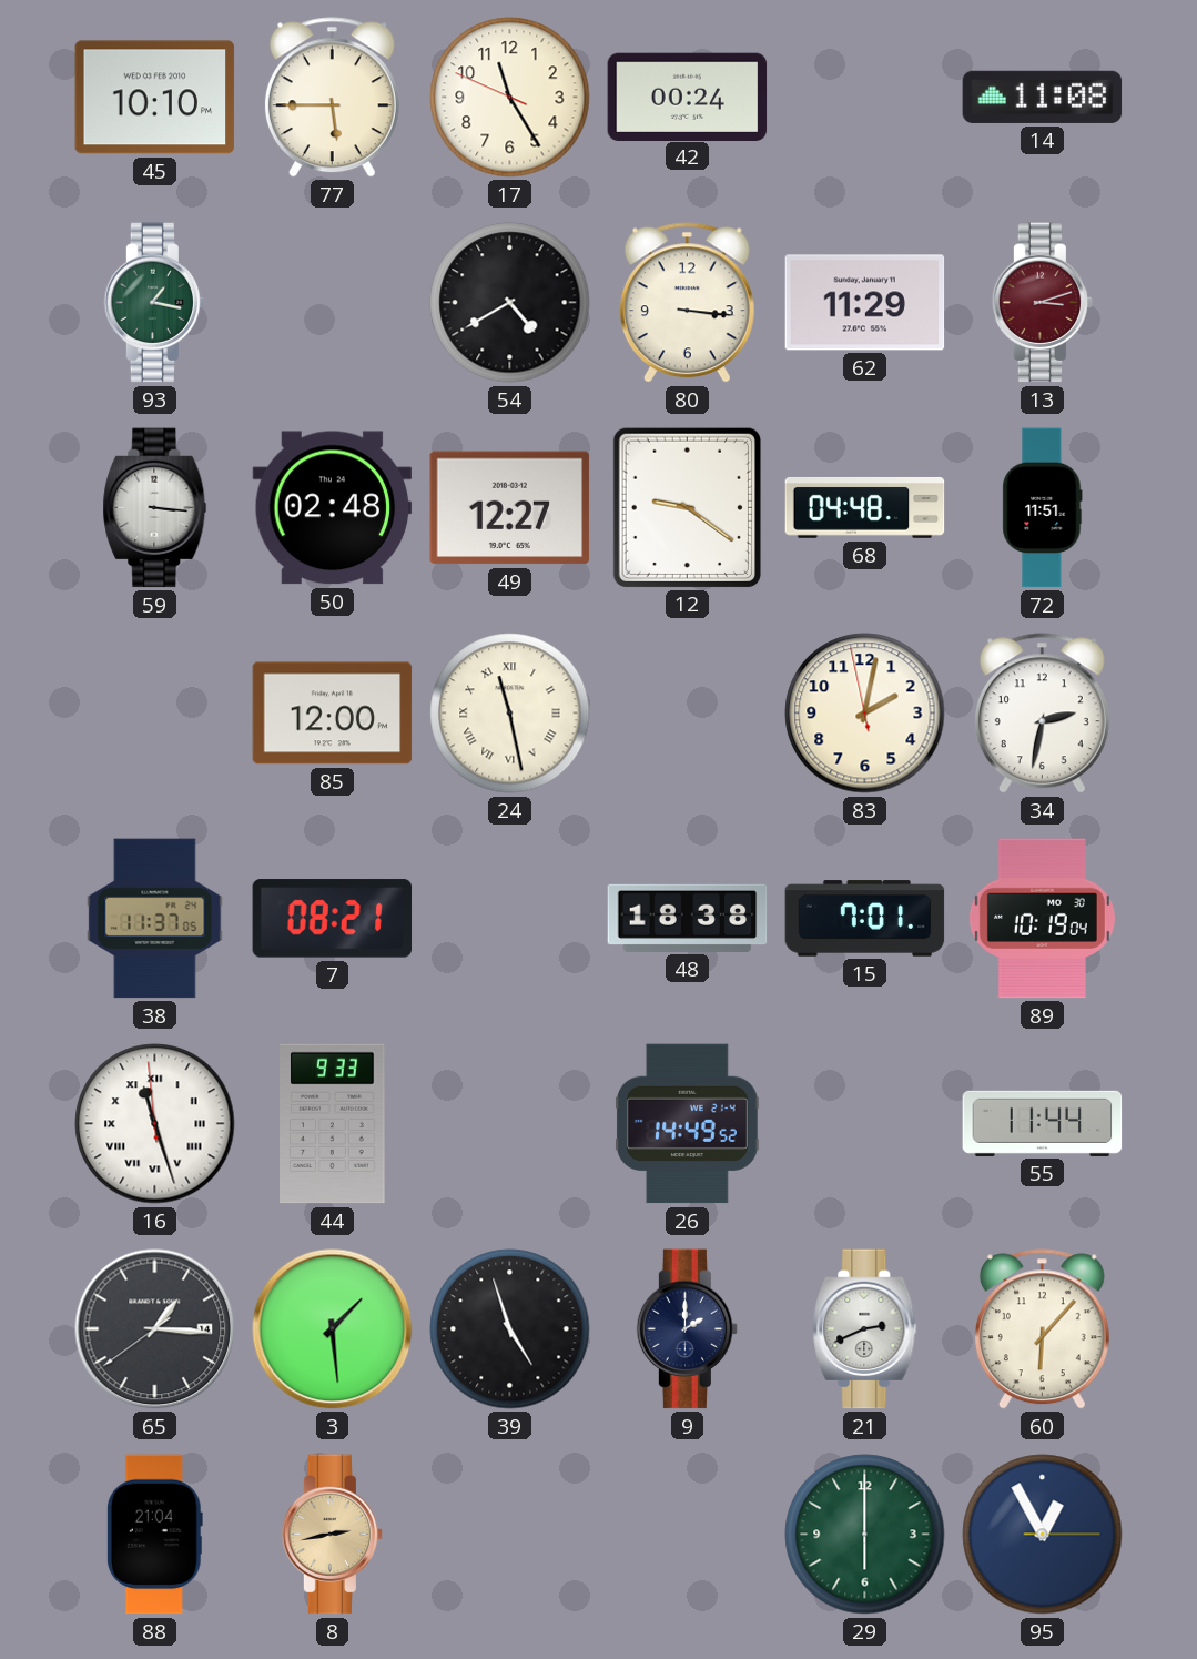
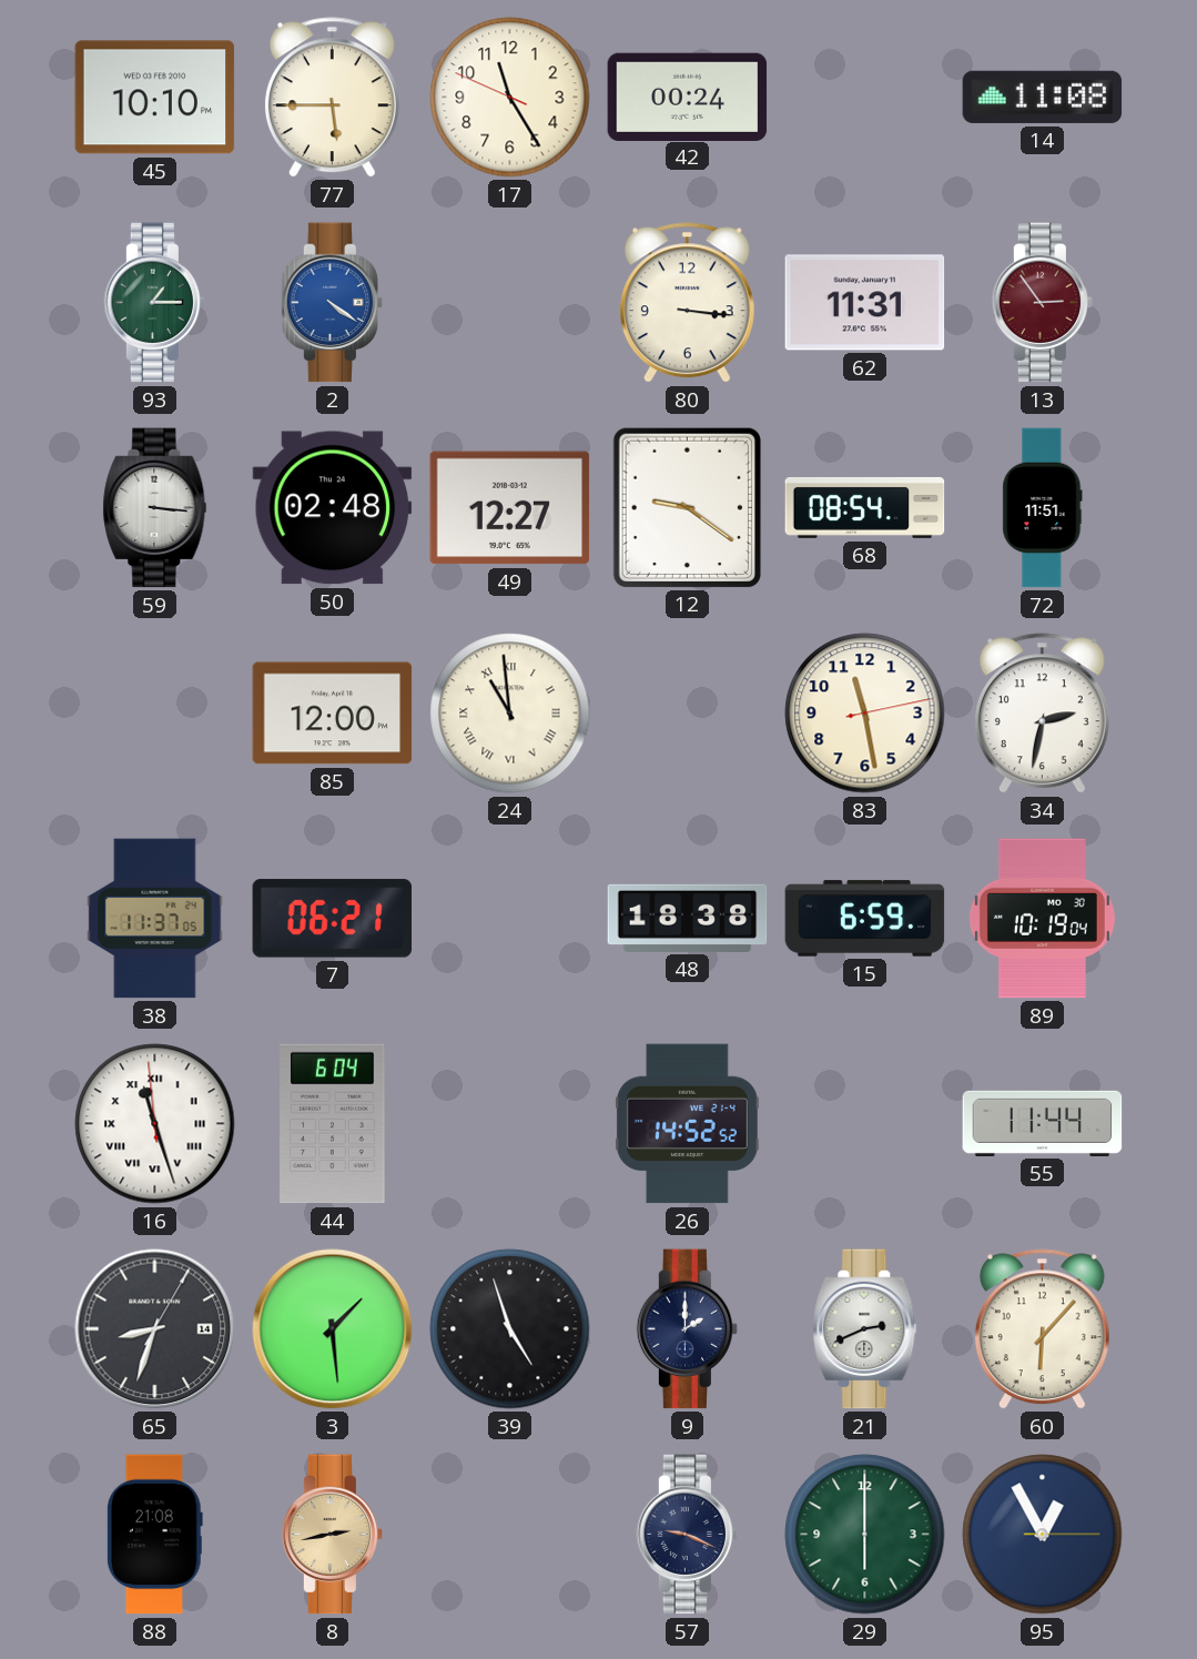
93: 1:17 -> 1:15
2: none -> 4:21
54: 4:40 -> none
62: 11:29 -> 11:31
13: 3:12 -> 2:54
68: 04:48 -> 08:54
24: 11:28 -> 10:59
83: 2:01 -> 11:28
7: 08:21 -> 06:21
15: 7:01 -> 6:59
44: 9:33 -> 6:04
26: 14:49 -> 14:52
65: 1:15 -> 8:33
88: 21:04 -> 21:08
57: none -> 9:19
